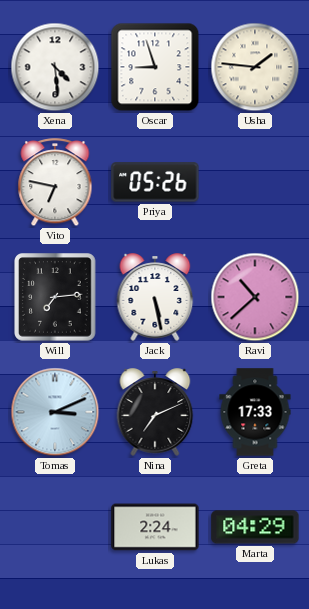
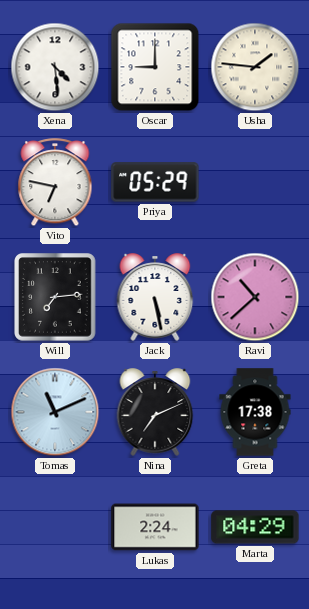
Oscar: 8:57 -> 9:00
Priya: 05:26 -> 05:29
Tomas: 3:11 -> 11:11
Greta: 17:33 -> 17:38
